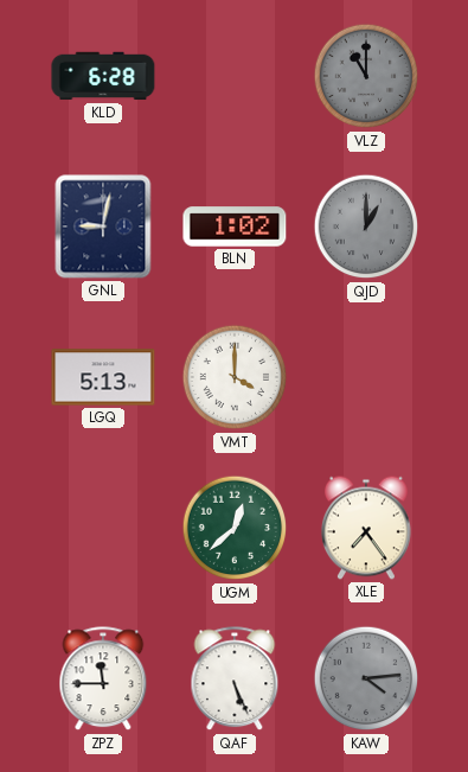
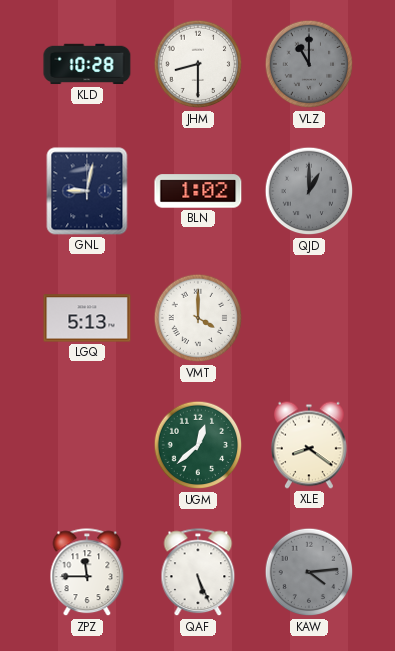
KLD: 6:28 -> 10:28
JHM: none -> 8:30
XLE: 7:24 -> 8:21
